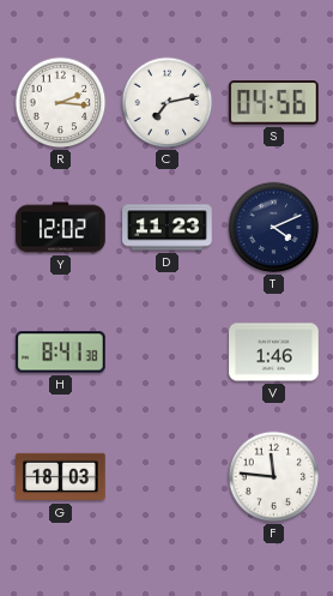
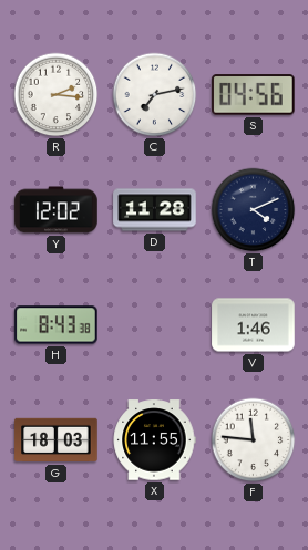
D: 11:23 -> 11:28
H: 8:41 -> 8:43
X: none -> 11:55
